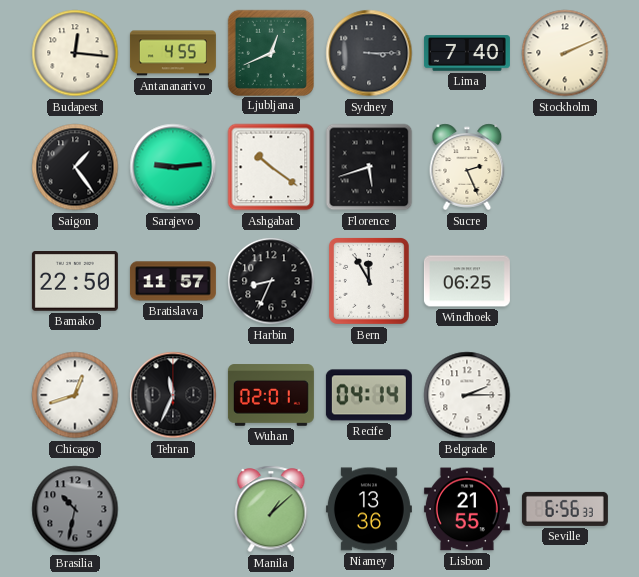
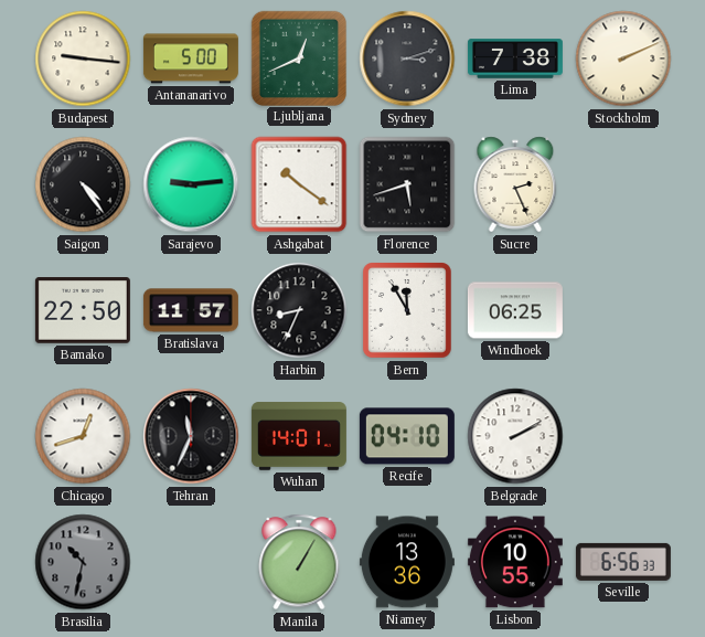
Budapest: 12:16 -> 9:16
Antananarivo: 4:55 -> 5:00
Sydney: 3:15 -> 3:12
Lima: 7:40 -> 7:38
Saigon: 1:24 -> 4:24
Wuhan: 02:01 -> 14:01
Recife: 04:14 -> 04:10
Belgrade: 2:15 -> 2:10
Manila: 1:08 -> 1:05
Lisbon: 21:55 -> 10:55
